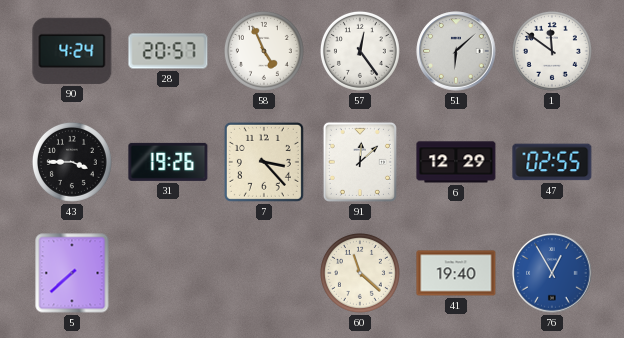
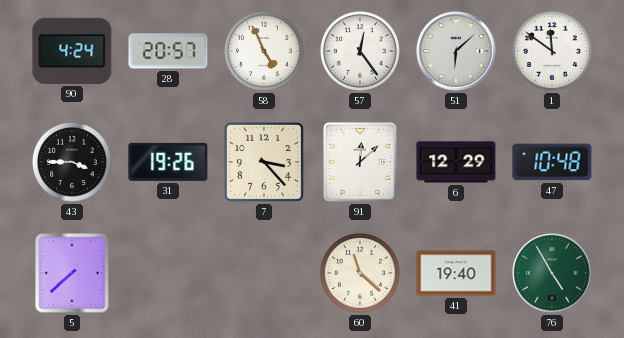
47: 02:55 -> 10:48
76: 12:55 -> 4:55
76 dial: blue -> green
